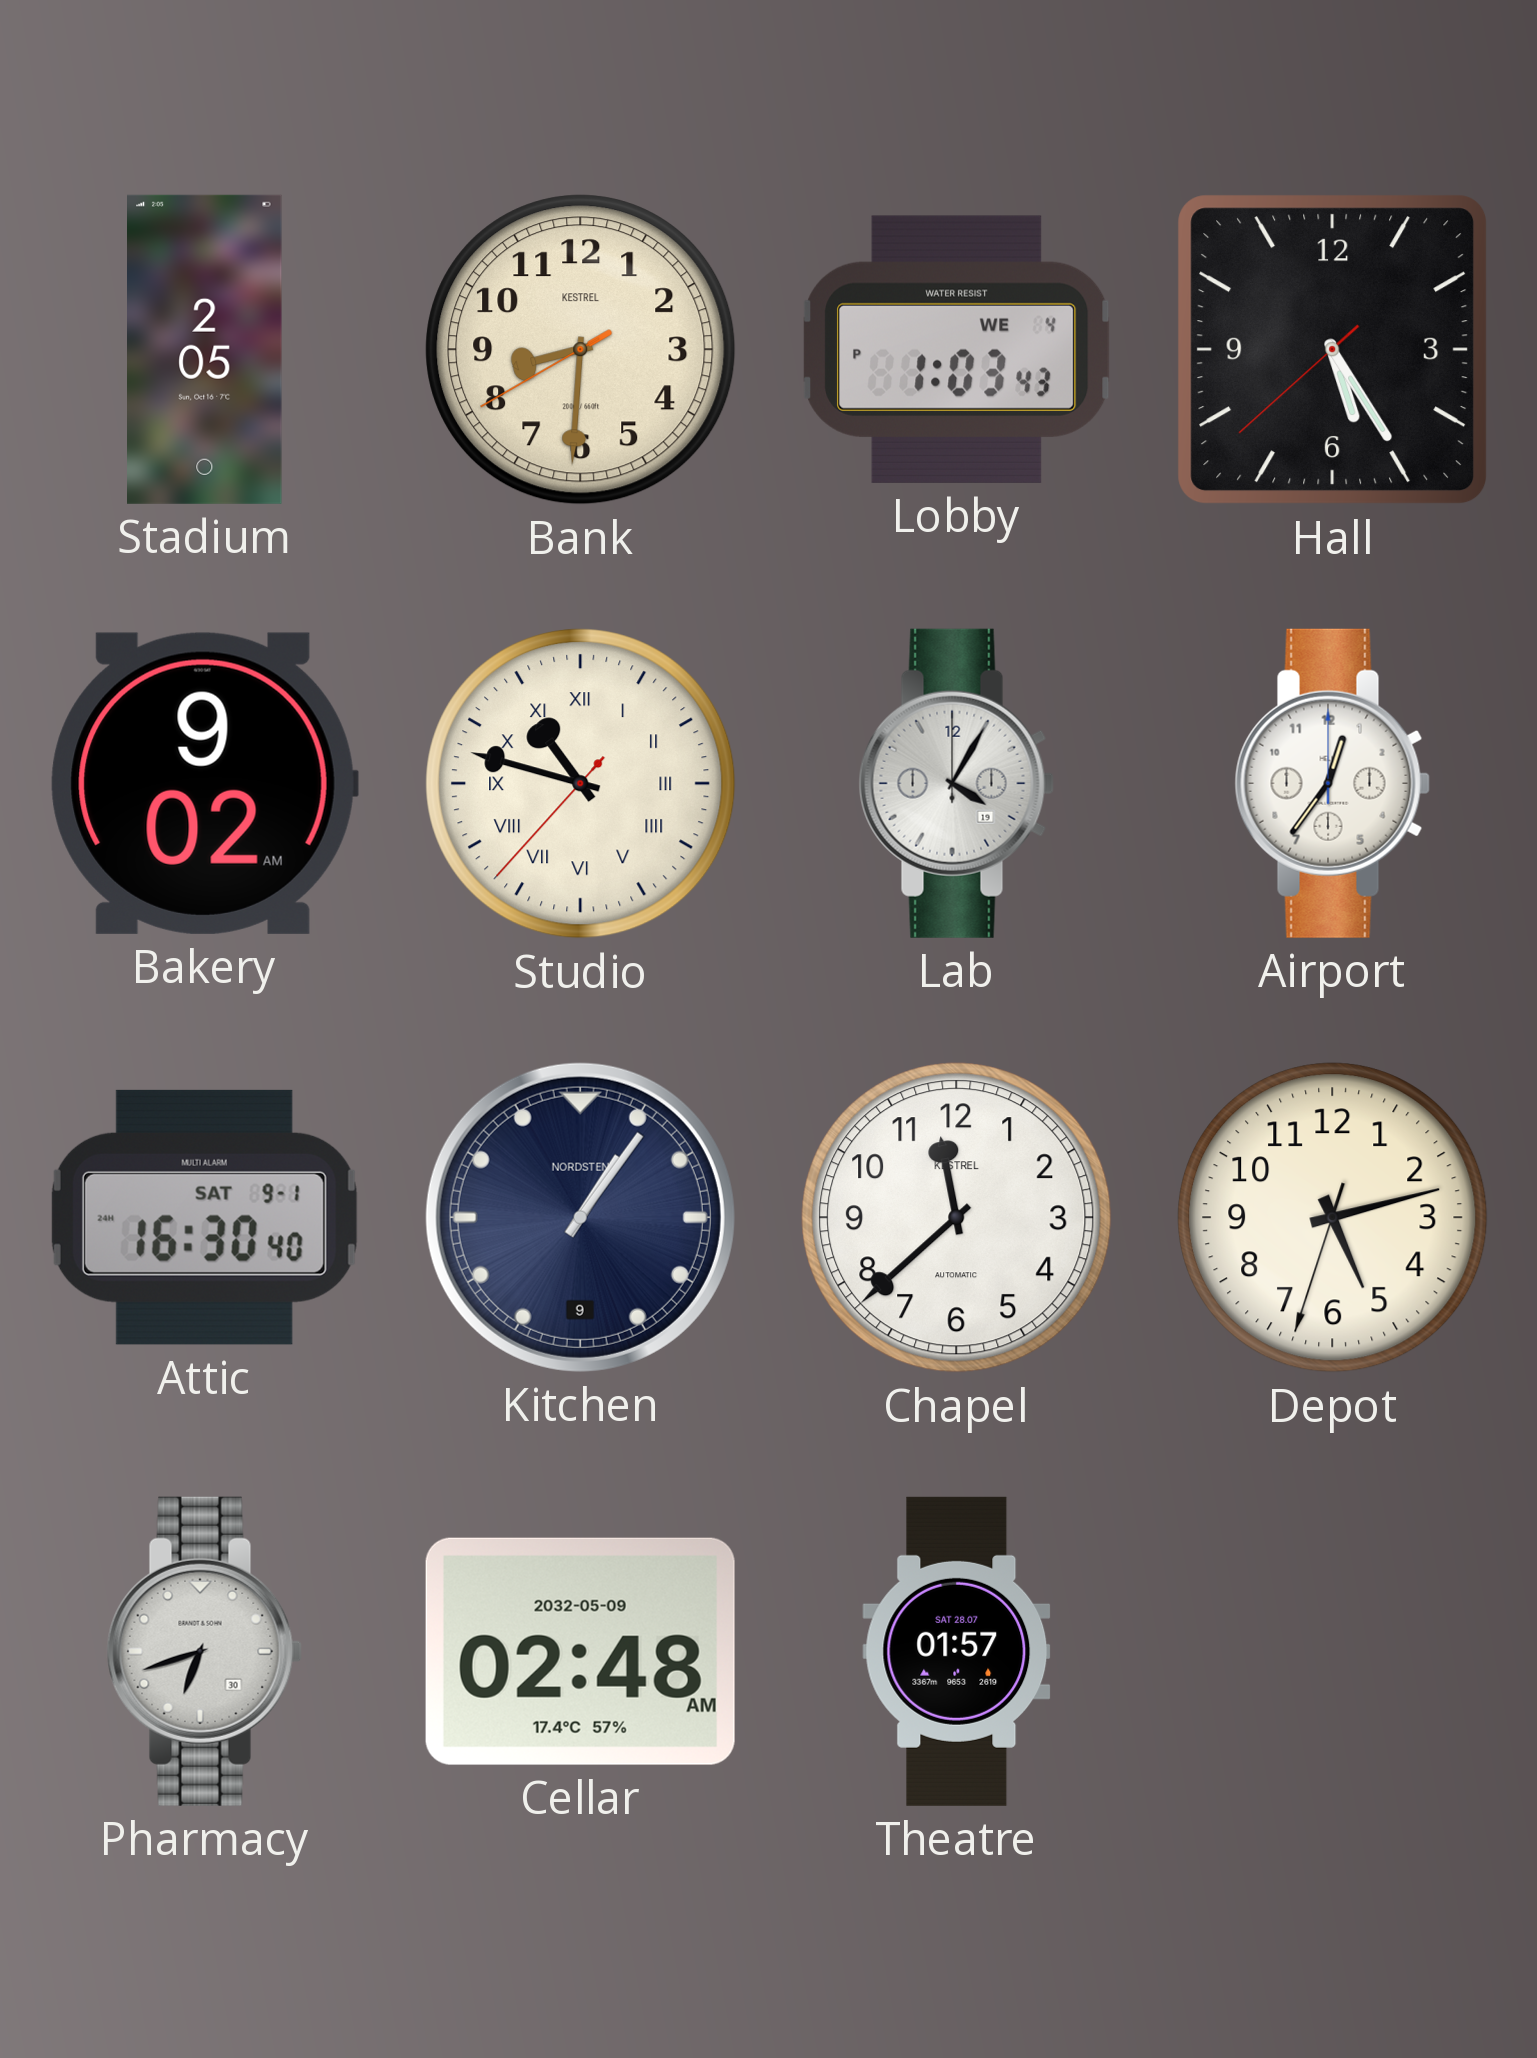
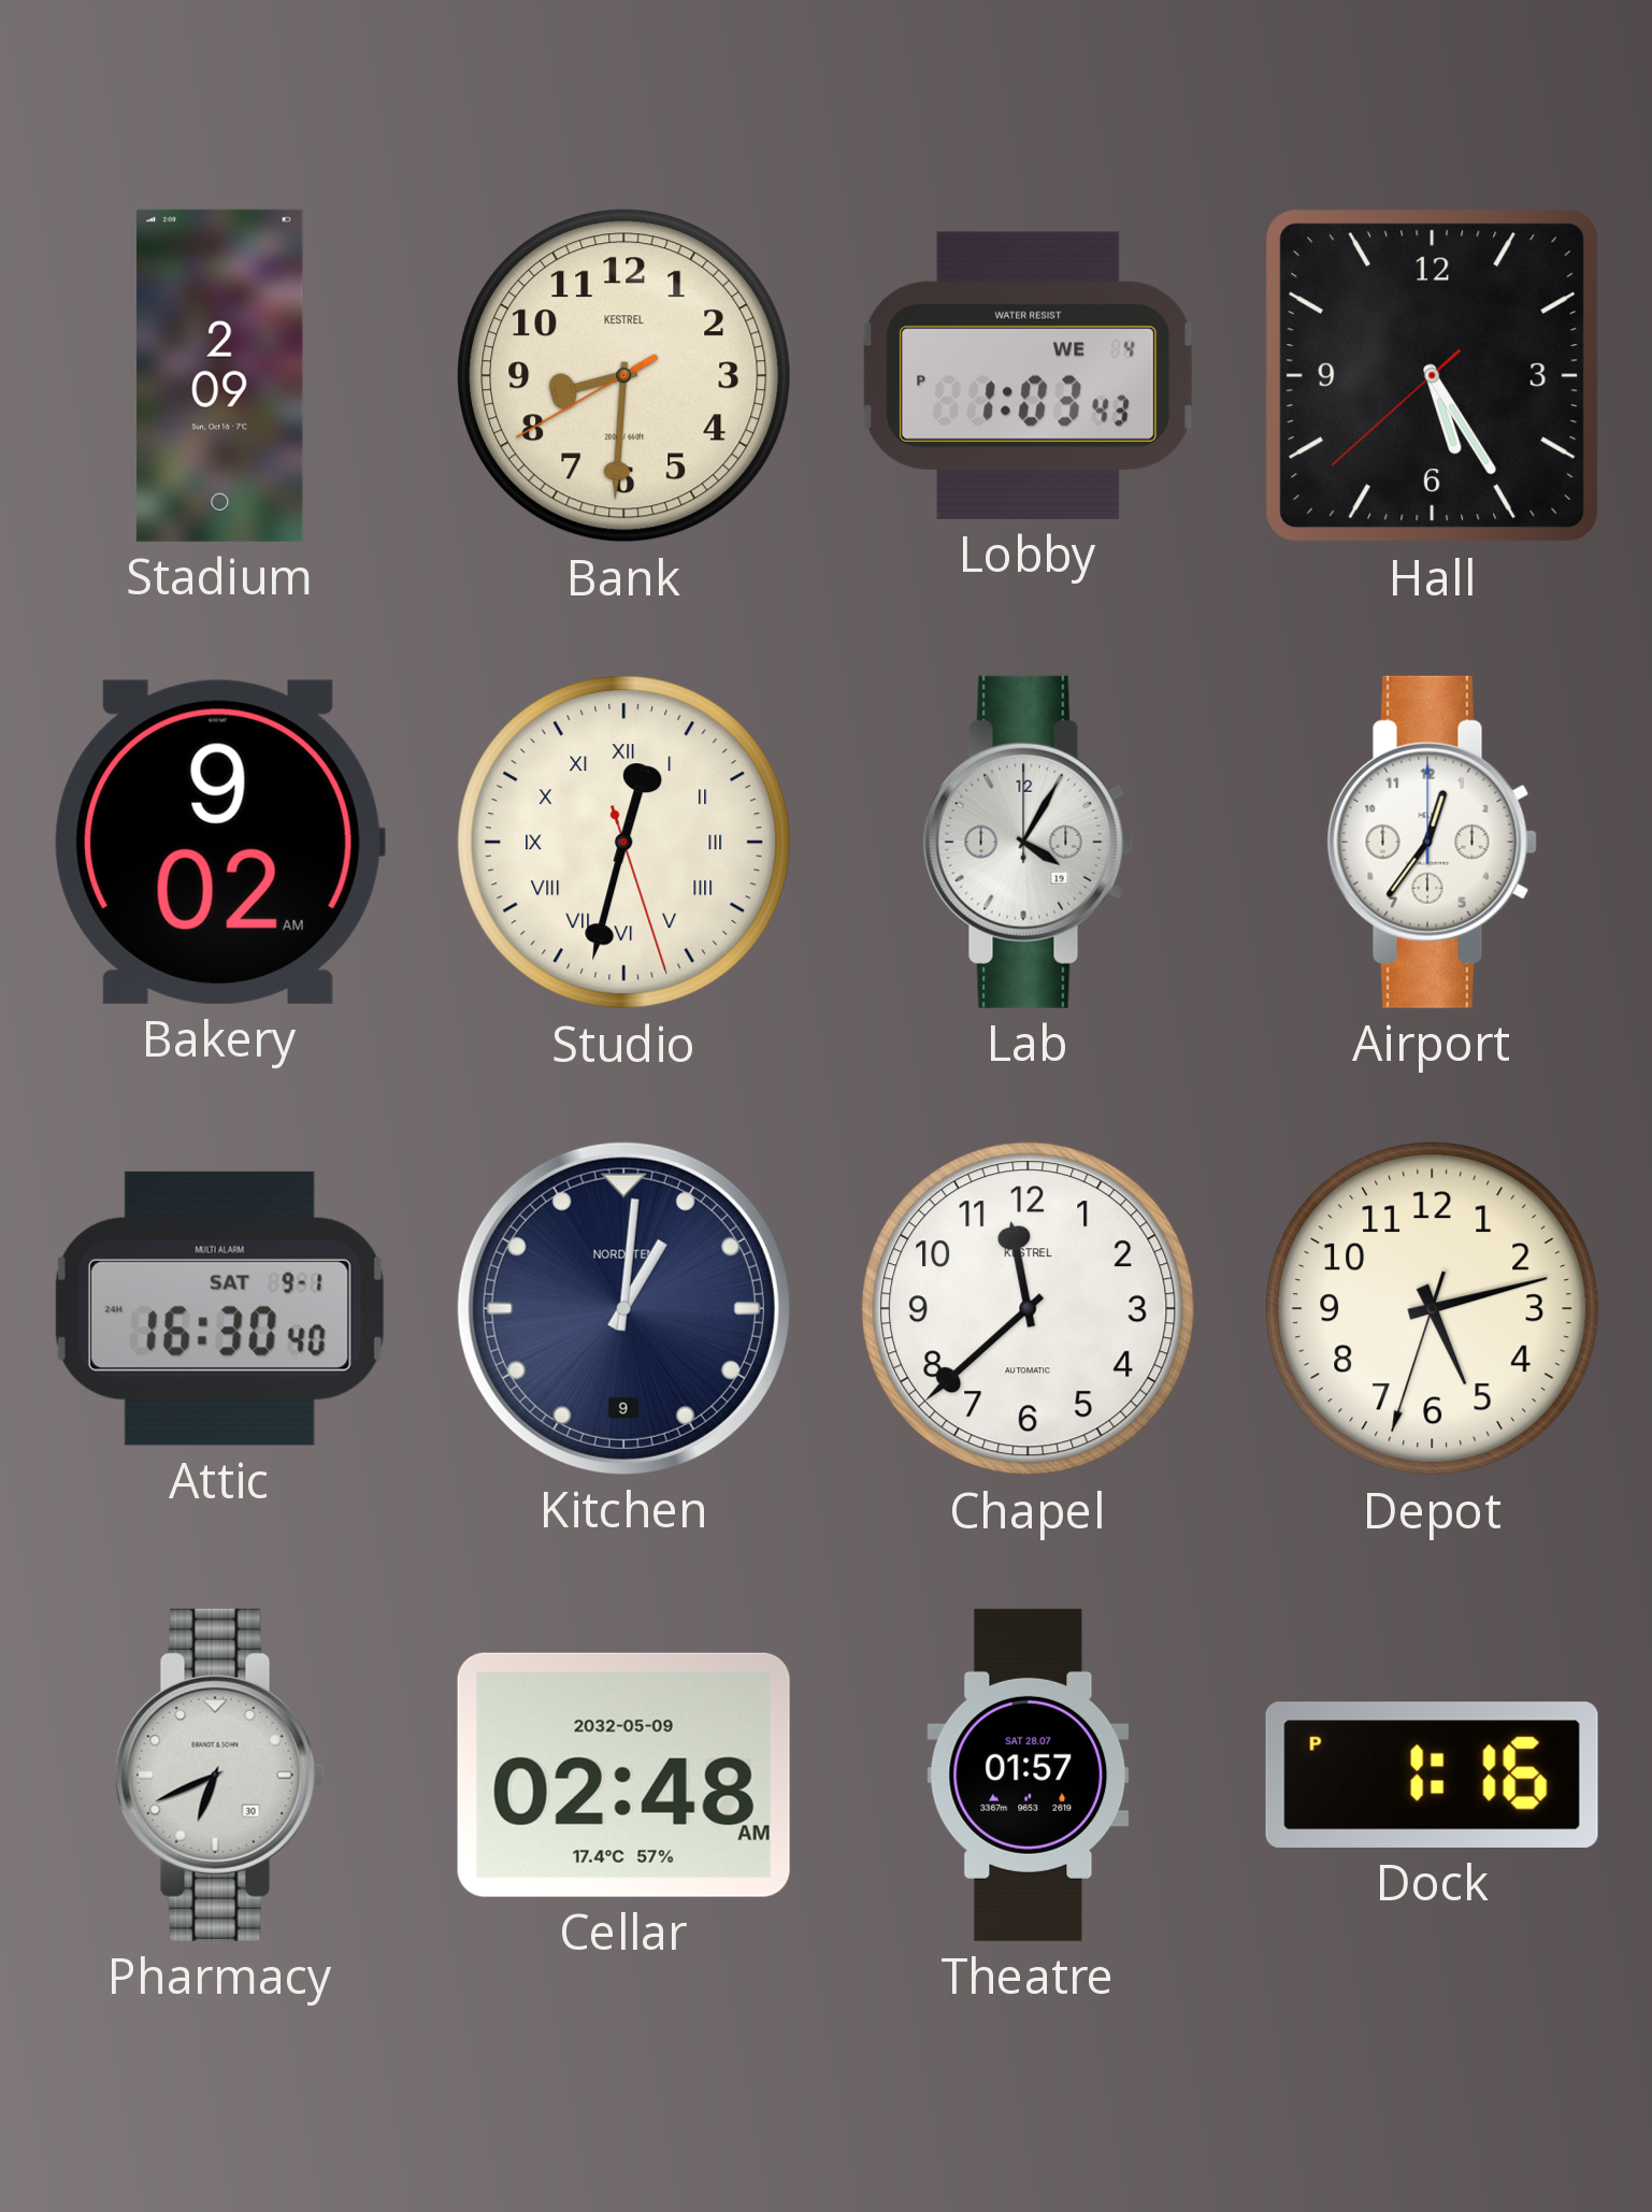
Stadium: 2:05 -> 2:09
Studio: 10:47 -> 12:32
Kitchen: 1:06 -> 1:01
Pharmacy: 6:42 -> 6:41
Dock: none -> 1:16
